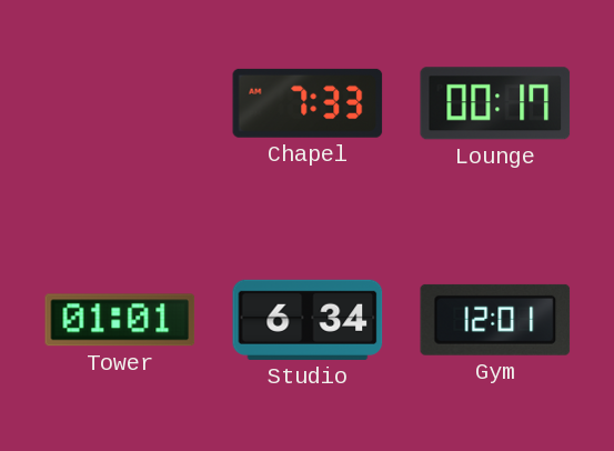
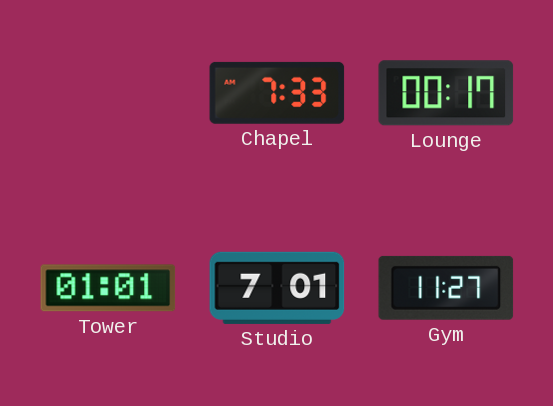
Studio: 6:34 -> 7:01
Gym: 12:01 -> 11:27
